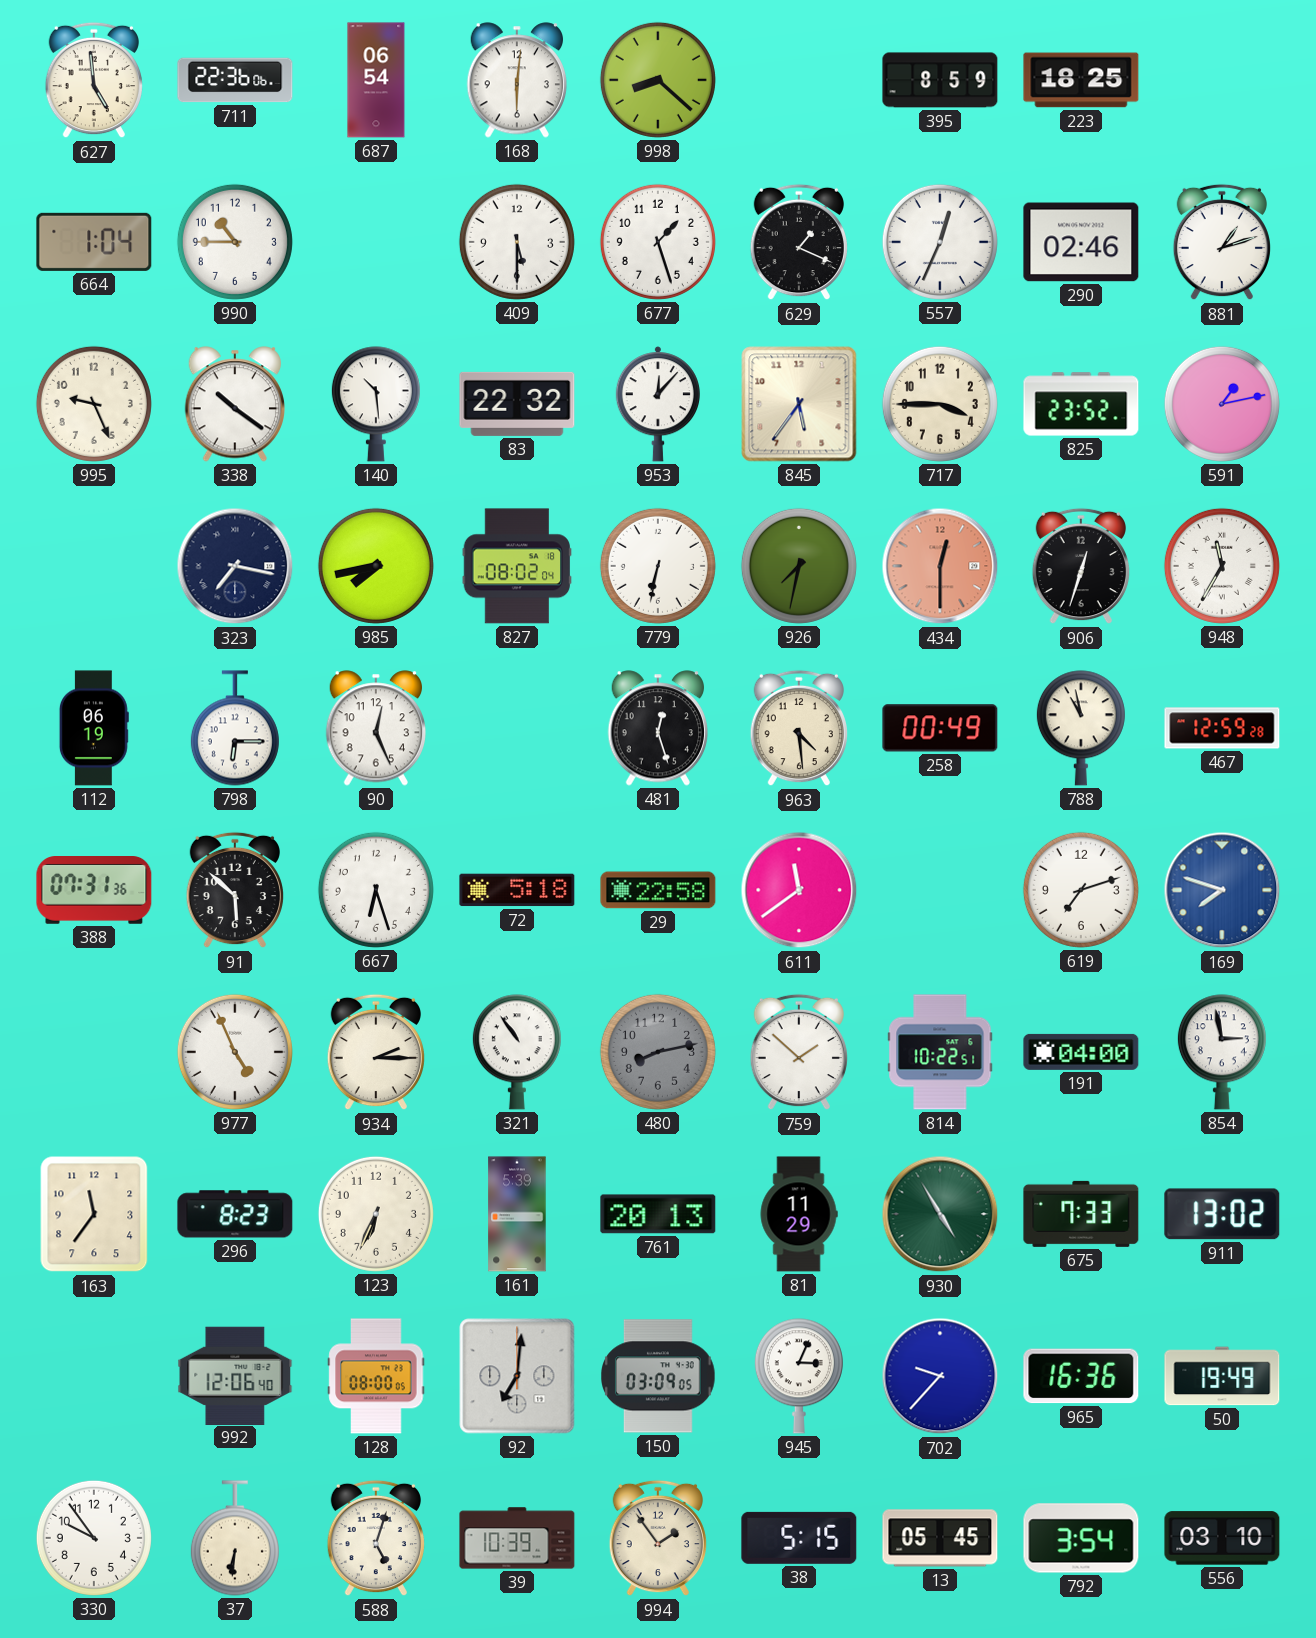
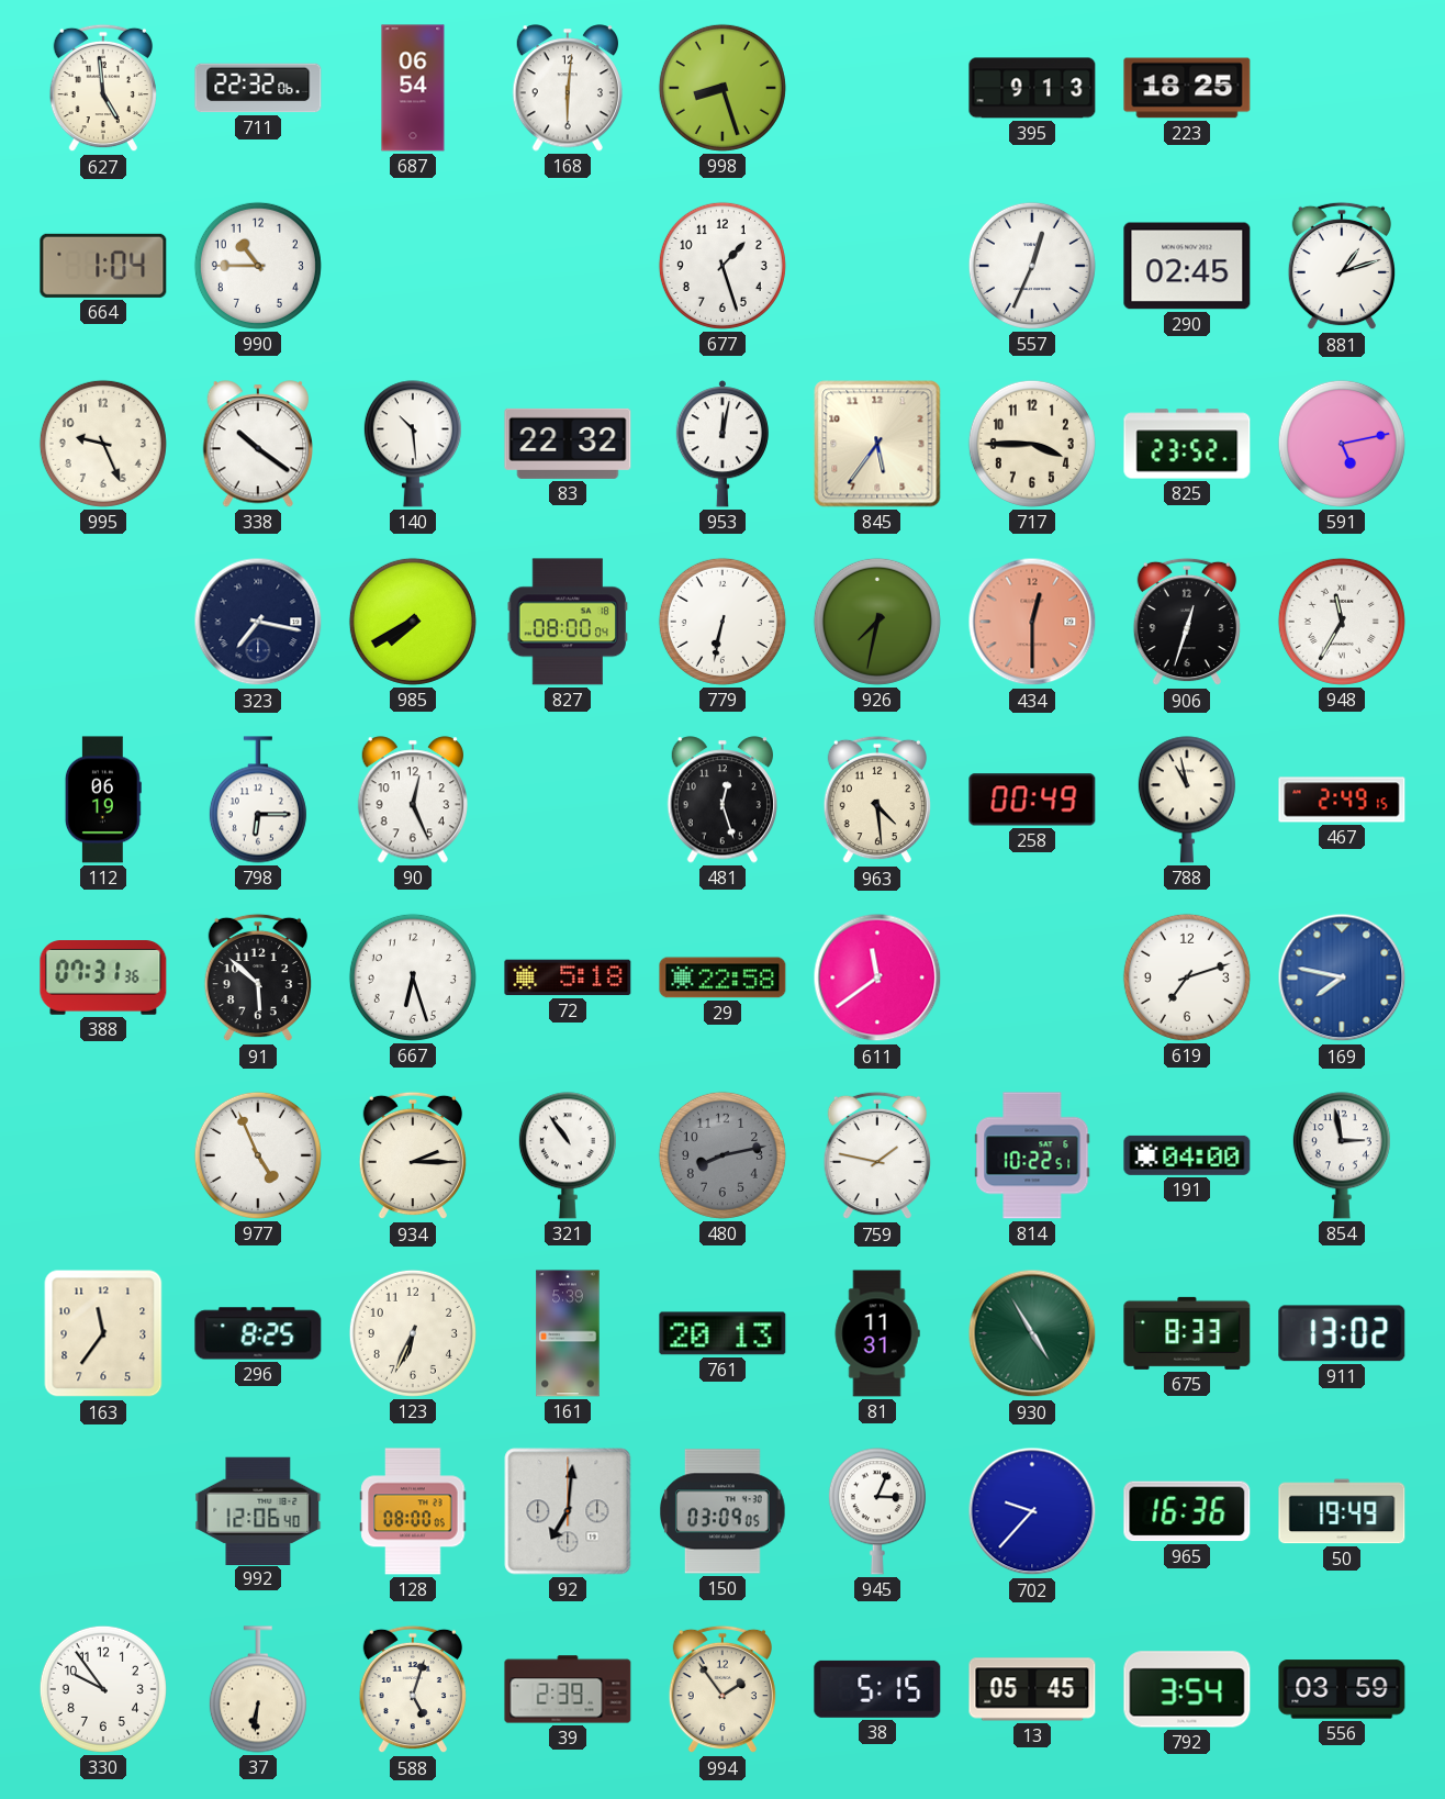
711: 22:36 -> 22:32
998: 8:22 -> 8:27
395: 8:59 -> 9:13
409: 5:30 -> none
629: 1:19 -> none
290: 02:46 -> 02:45
953: 12:07 -> 12:02
591: 1:13 -> 5:13
985: 7:43 -> 7:40
827: 08:02 -> 08:00
467: 12:59 -> 2:49
169: 7:48 -> 7:47
759: 1:52 -> 1:47
296: 8:23 -> 8:25
81: 11:29 -> 11:31
675: 7:33 -> 8:33
39: 10:39 -> 2:39
556: 03:10 -> 03:59
